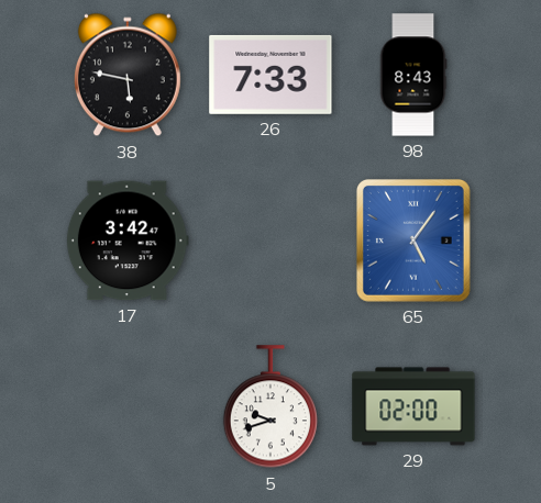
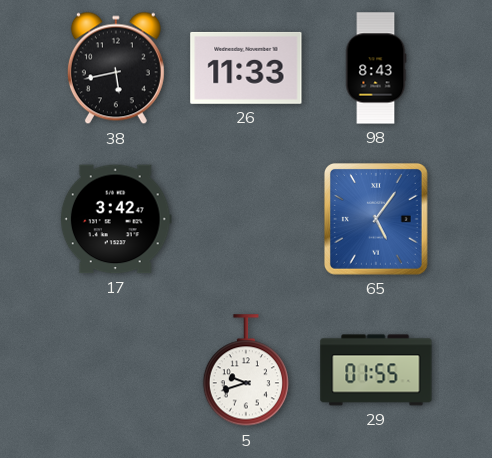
38: 5:47 -> 5:43
26: 7:33 -> 11:33
29: 02:00 -> 01:55
